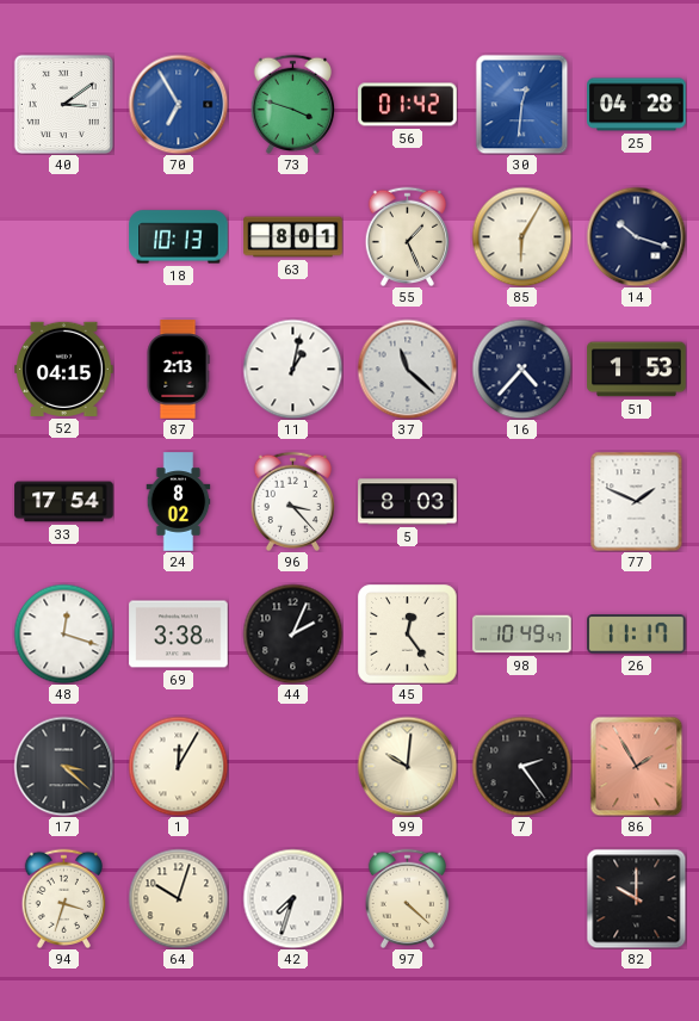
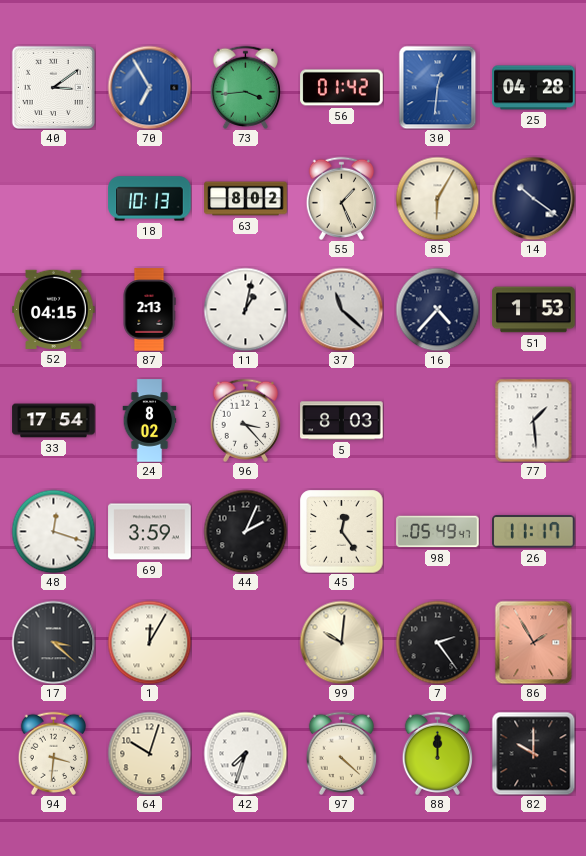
73: 3:48 -> 3:44
63: 8:01 -> 8:02
14: 10:18 -> 10:21
77: 1:49 -> 1:29
69: 3:38 -> 3:59
98: 10:49 -> 05:49
94: 3:33 -> 3:31
88: none -> 12:00
